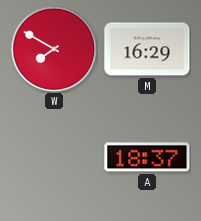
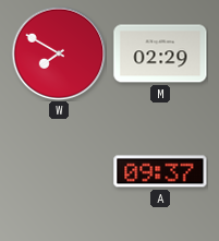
M: 16:29 -> 02:29
A: 18:37 -> 09:37
